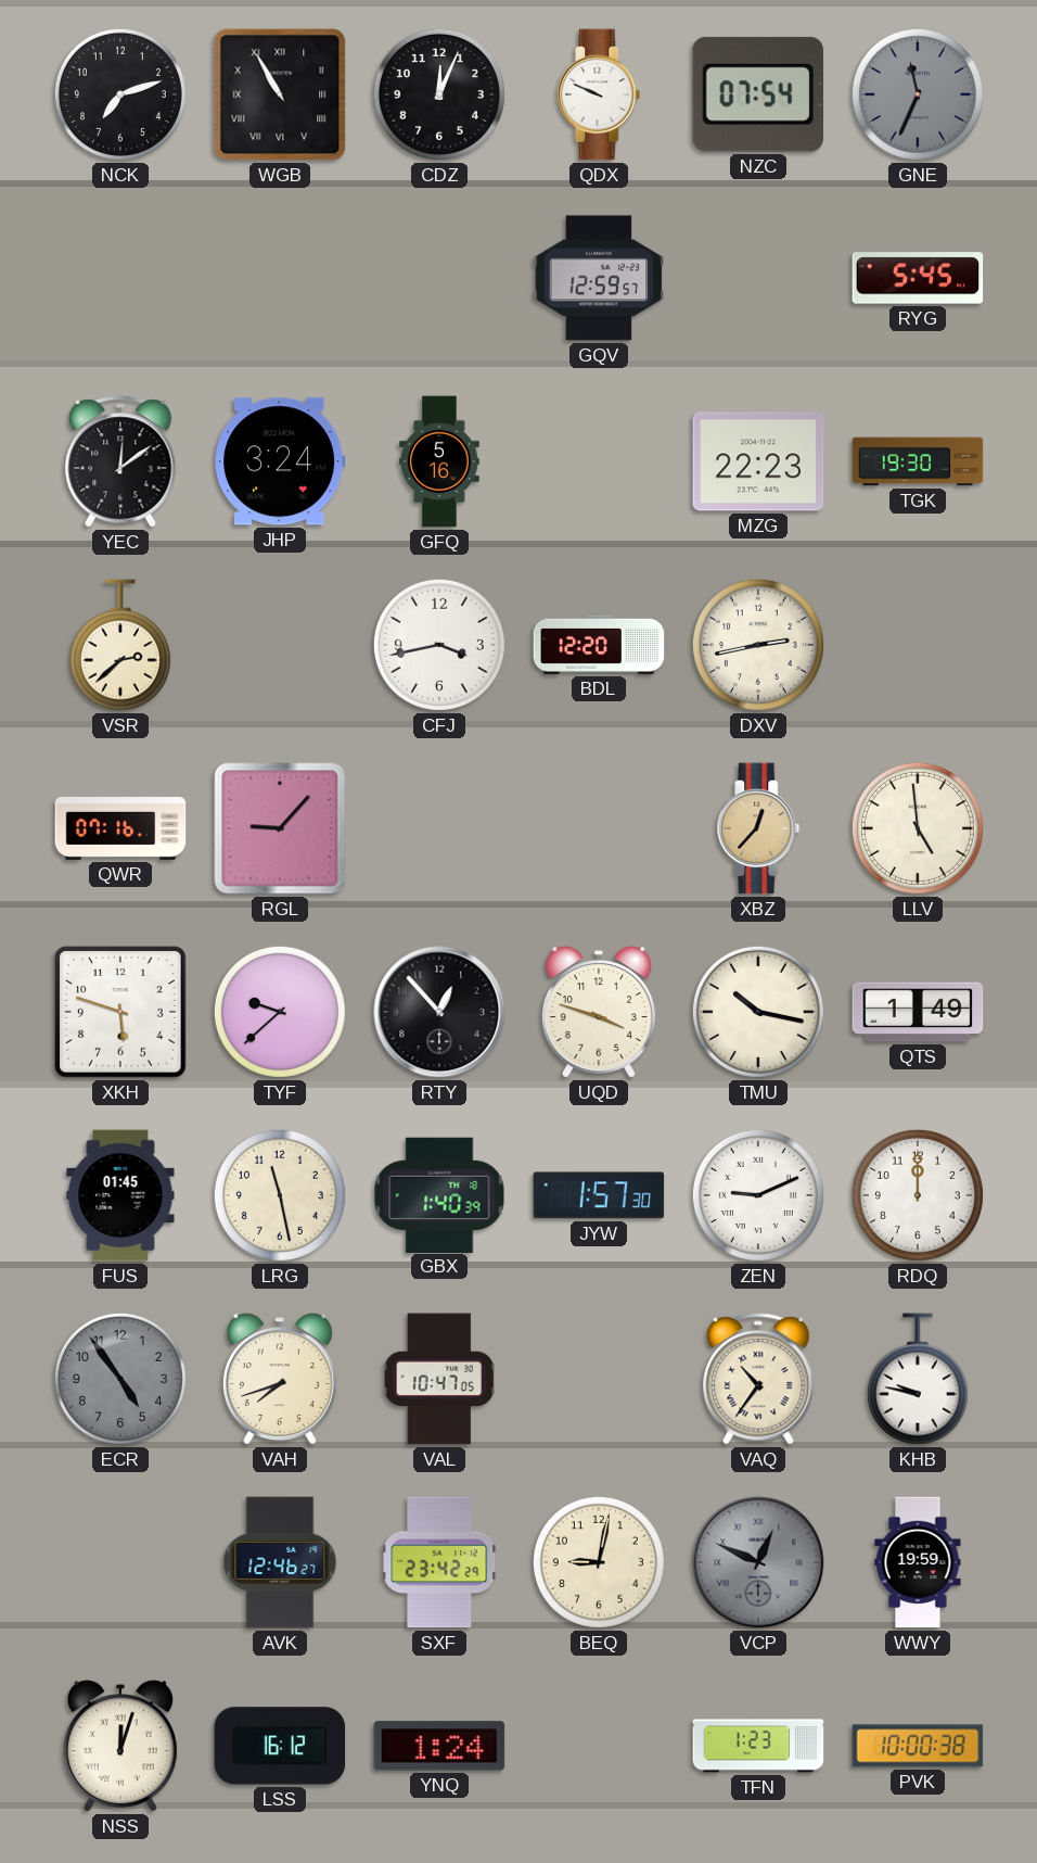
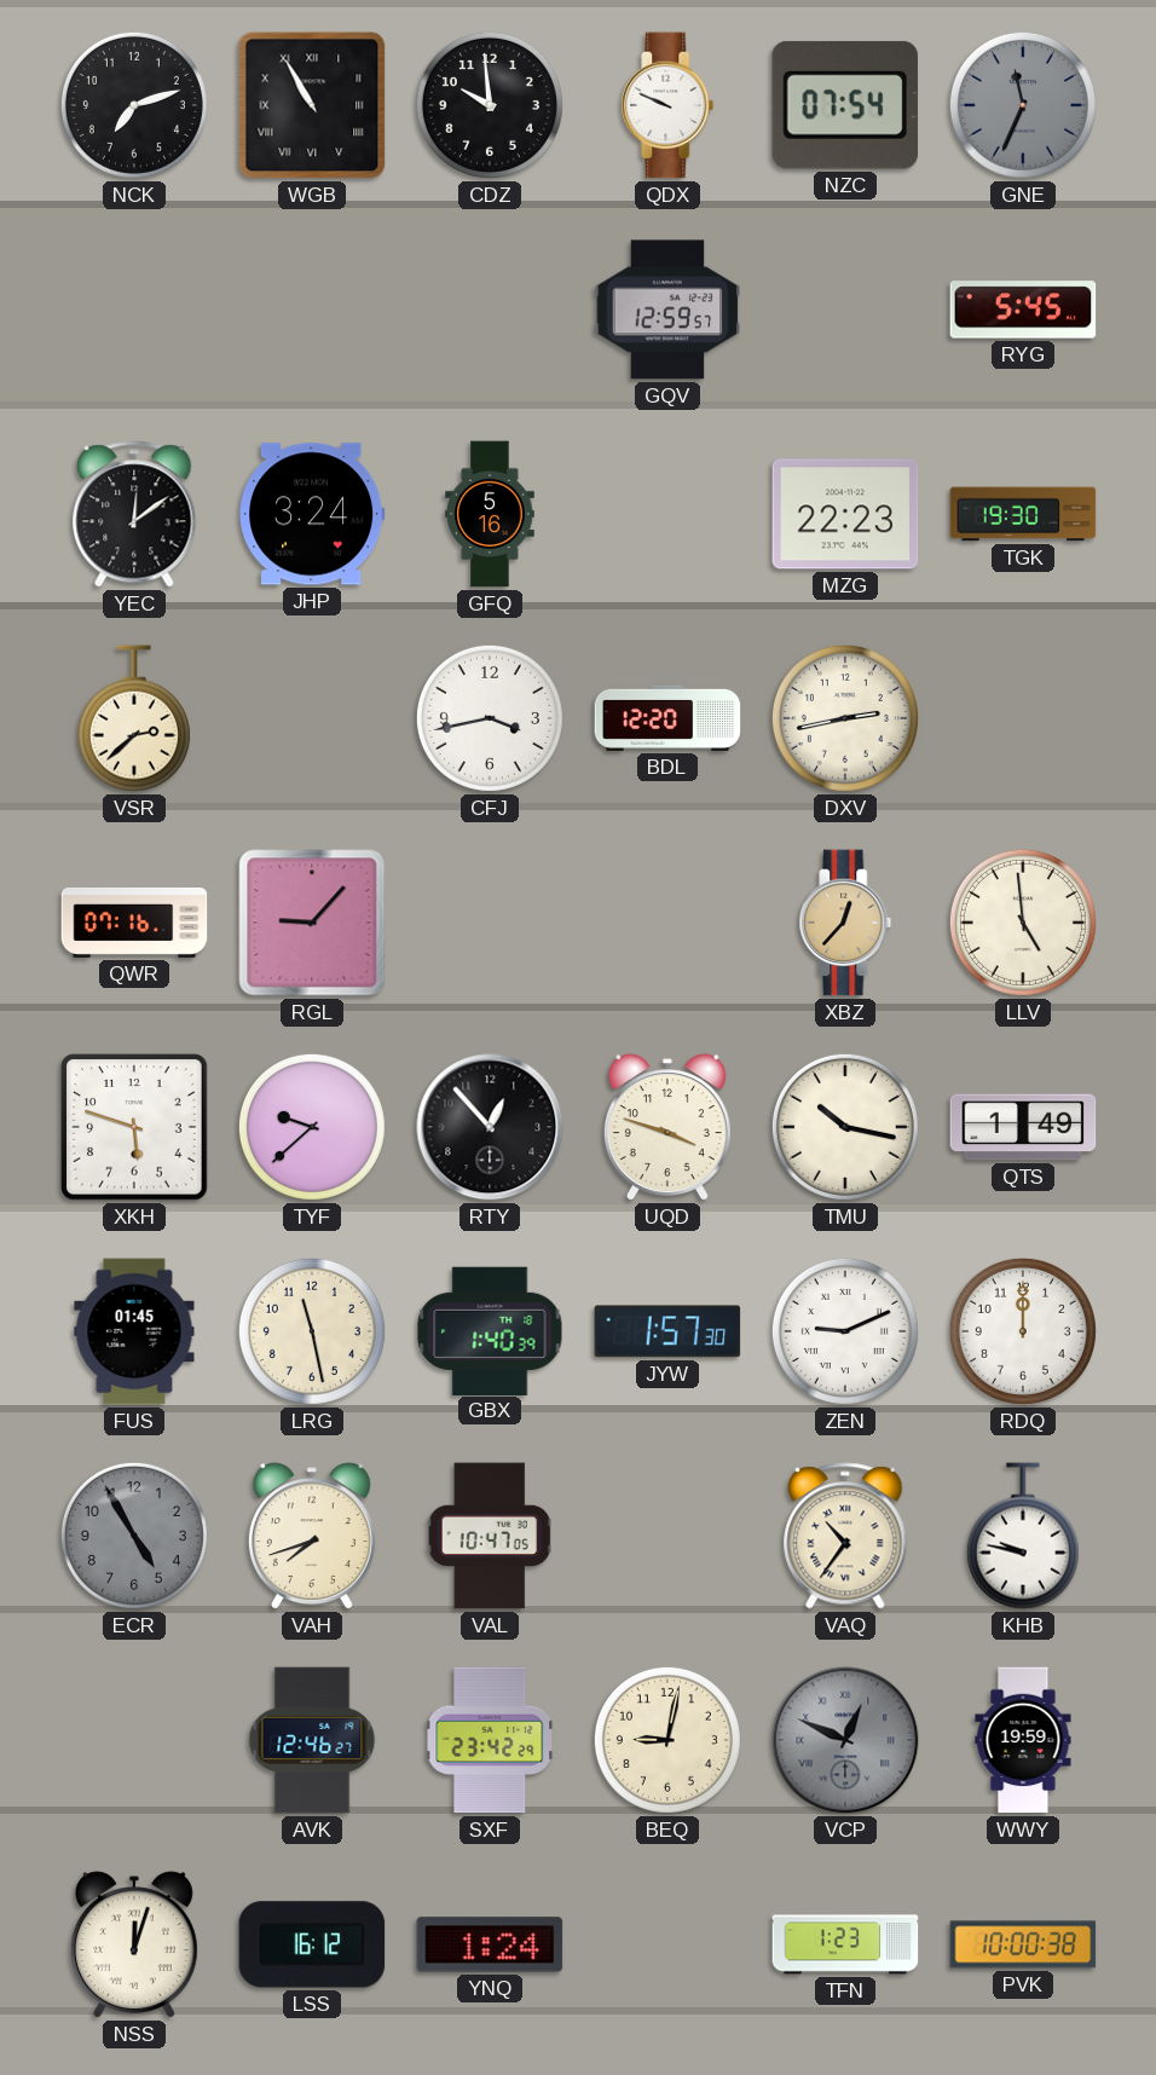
CDZ: 12:04 -> 9:59
ECR: 4:54 -> 4:55
